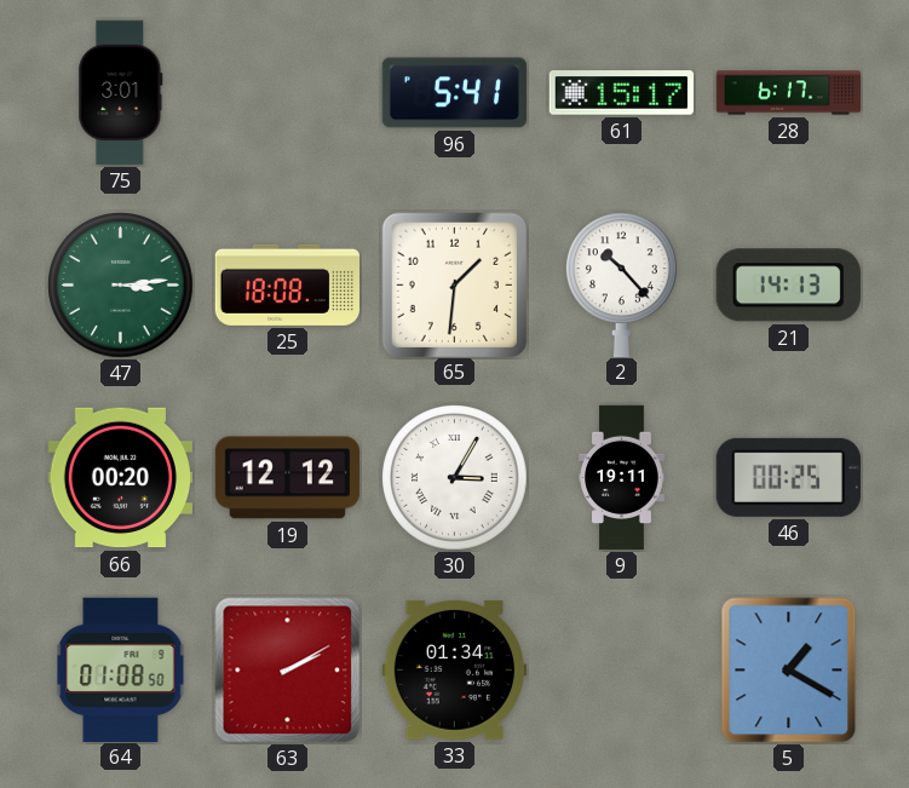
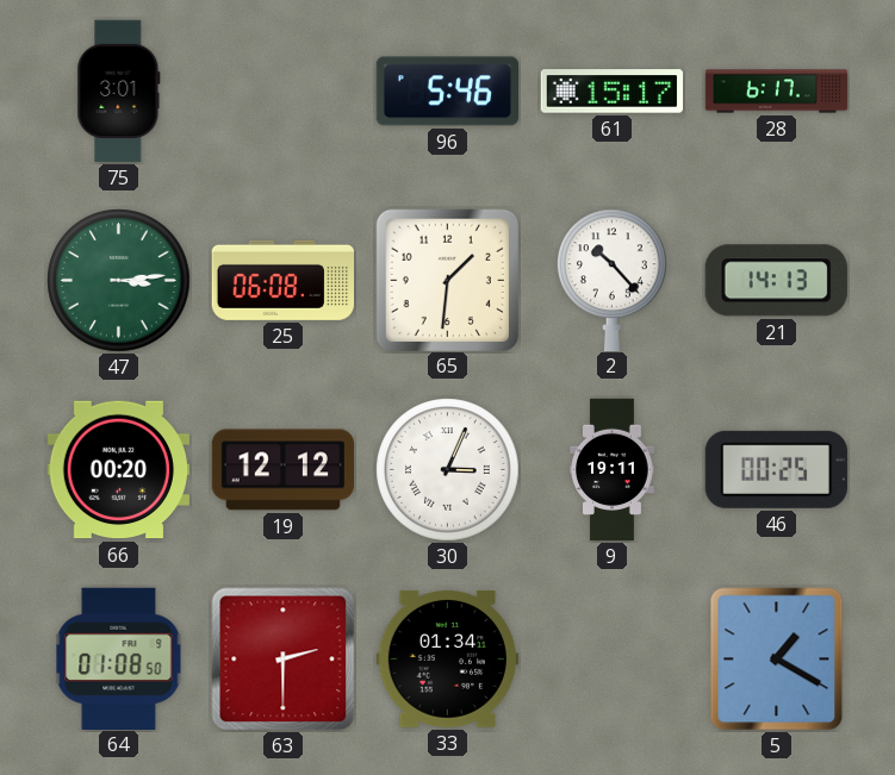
96: 5:41 -> 5:46
25: 18:08 -> 06:08
30: 3:05 -> 3:04
63: 2:10 -> 2:30
